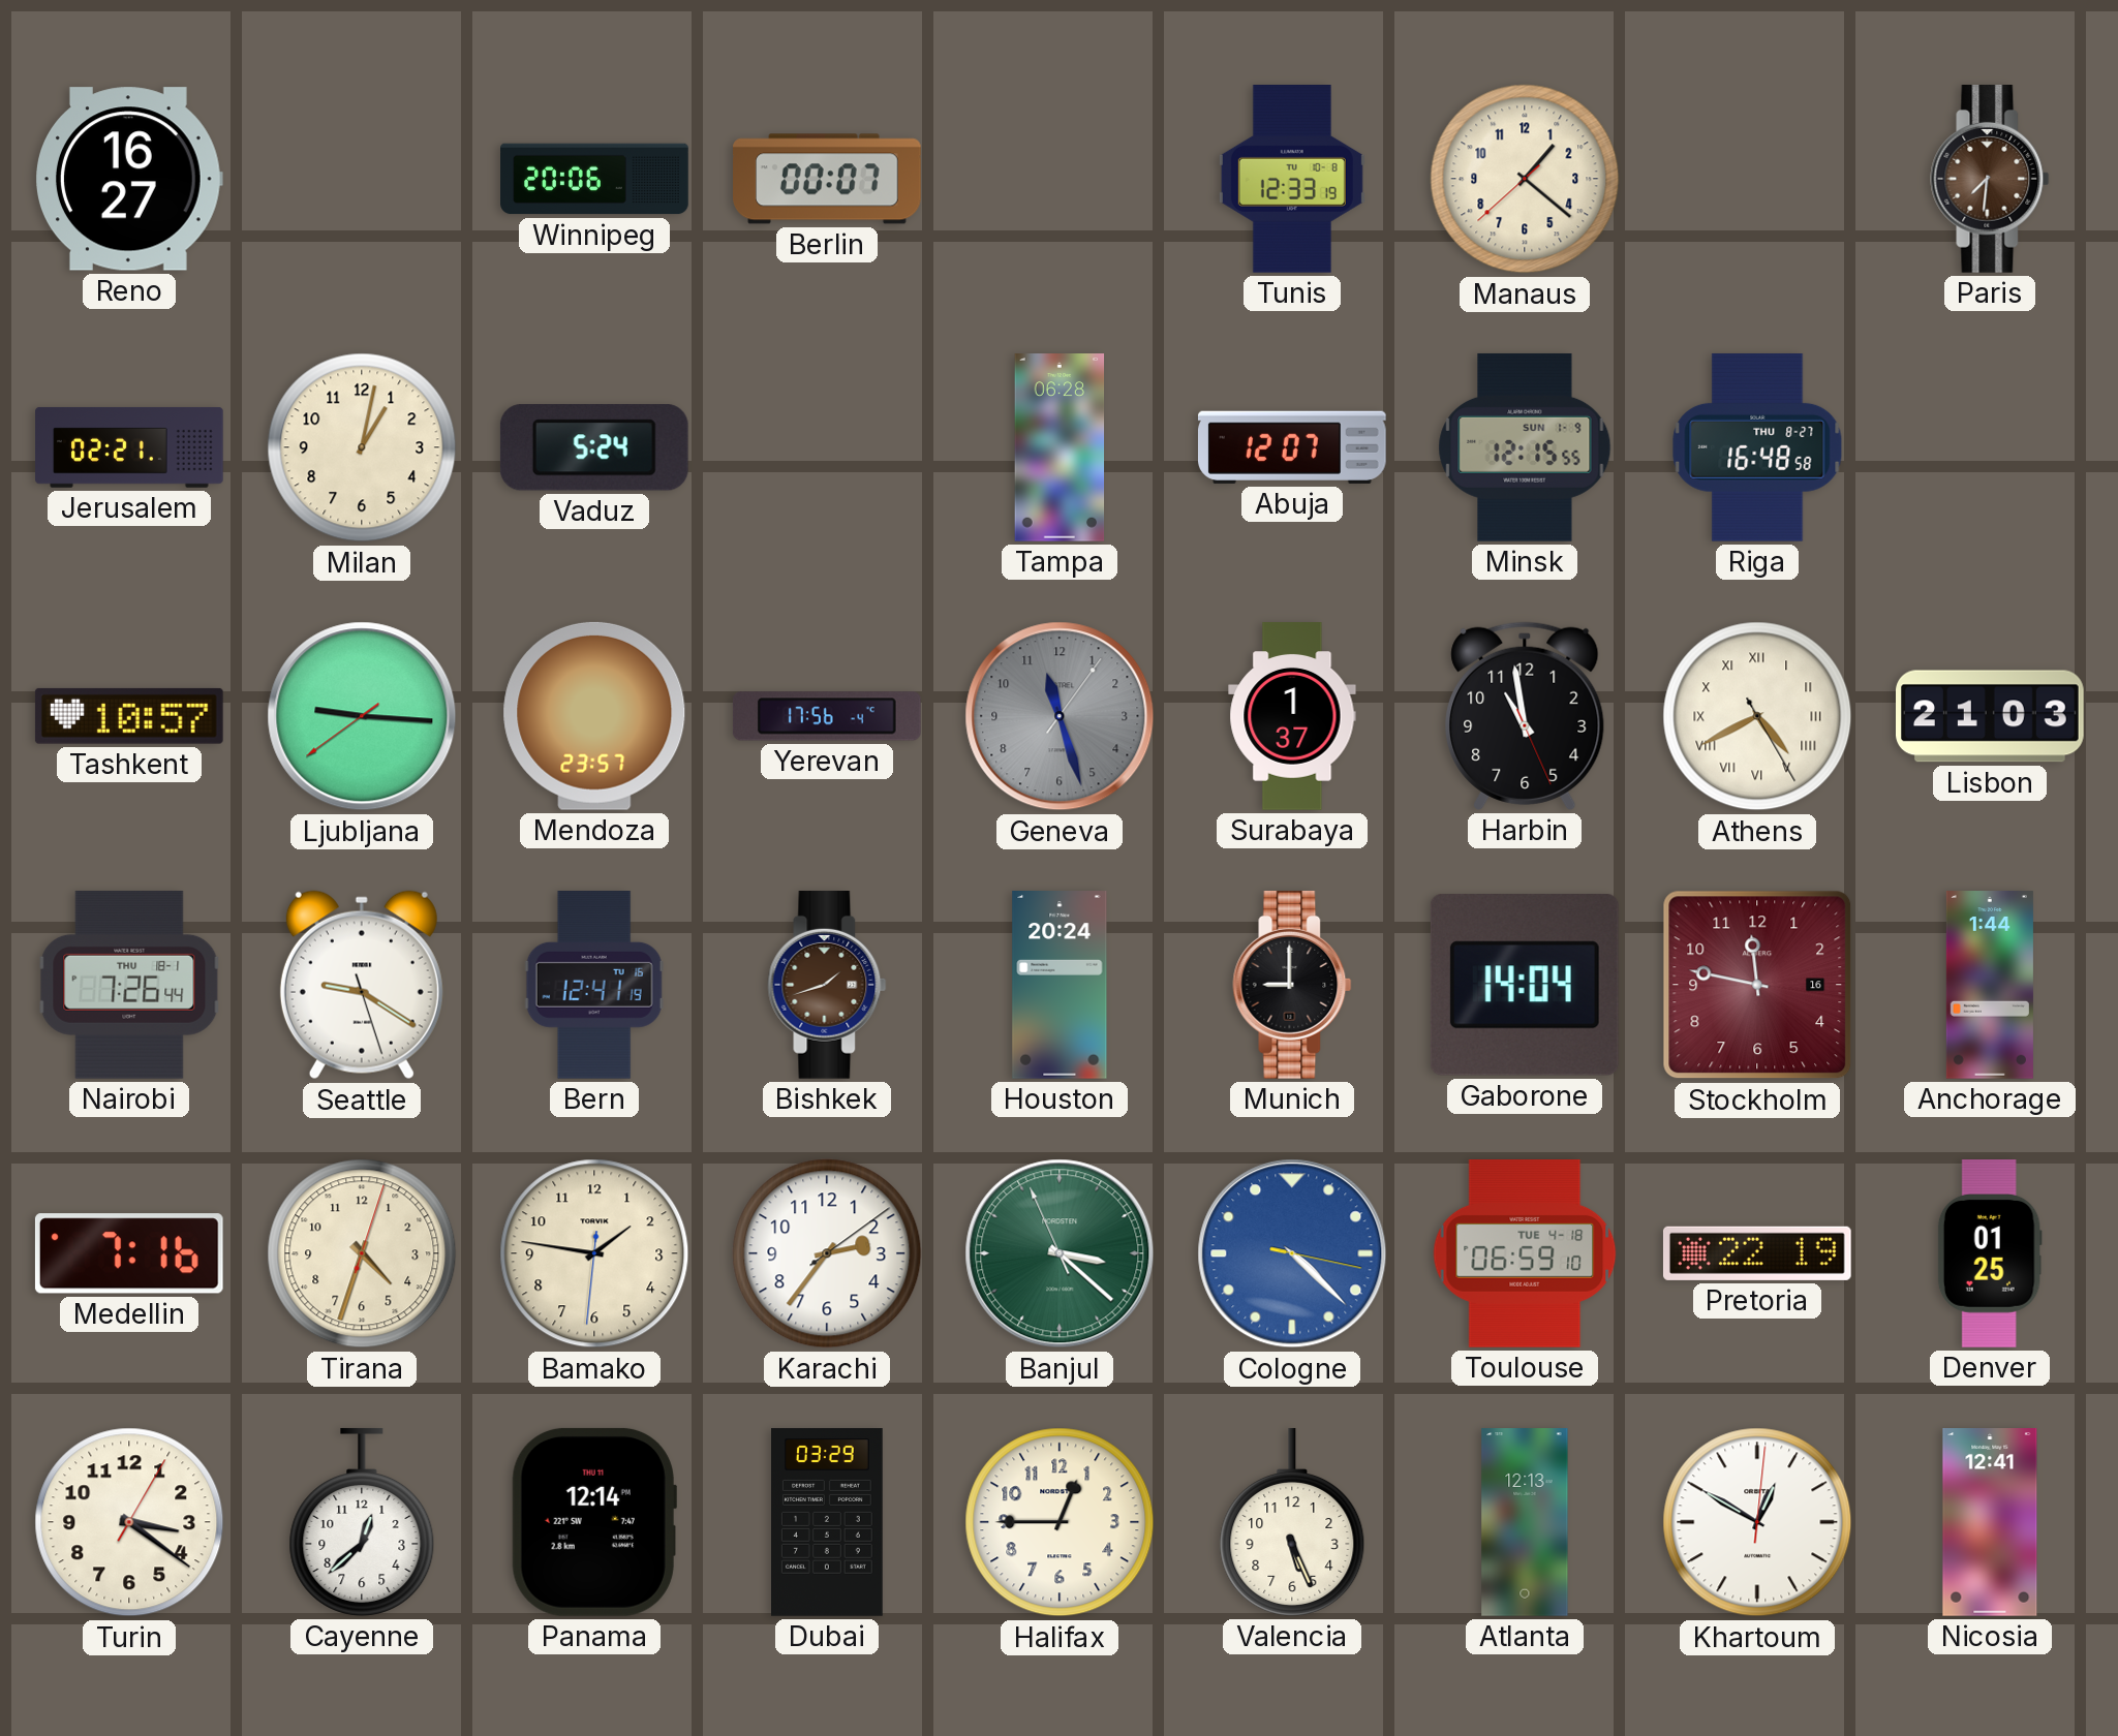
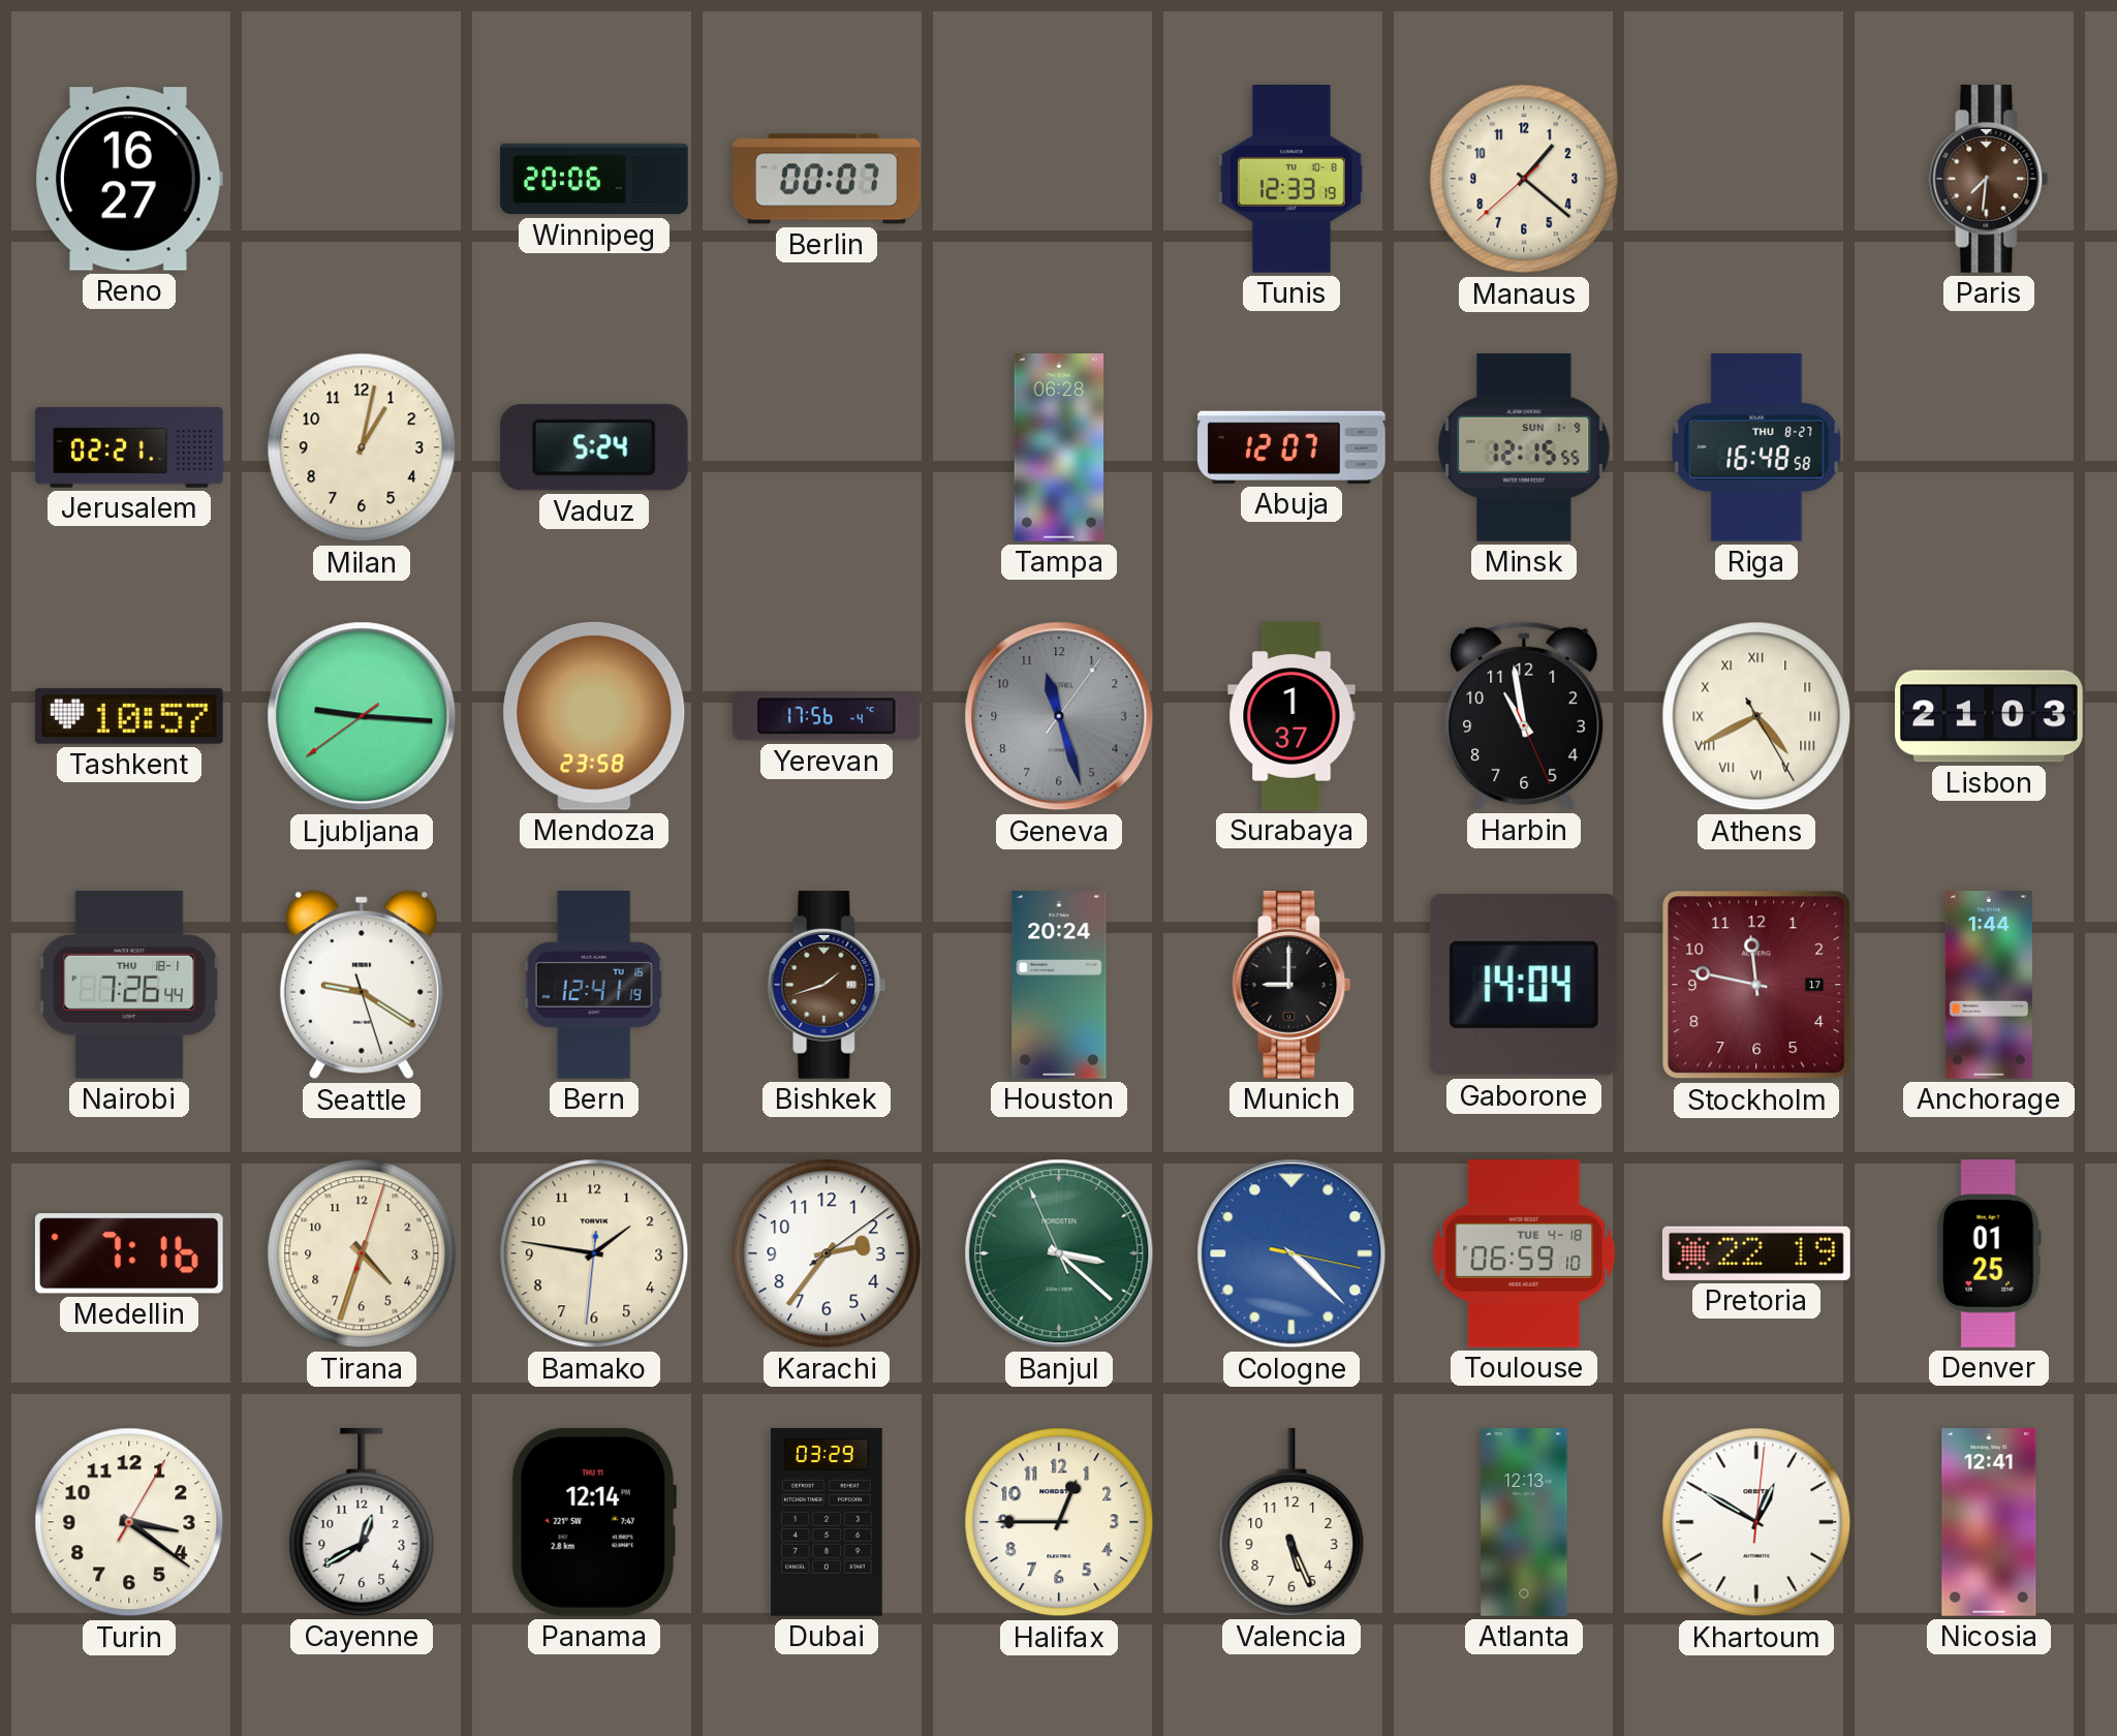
Mendoza: 23:57 -> 23:58
Stockholm date: 16 -> 17
Cayenne: 12:38 -> 12:40
